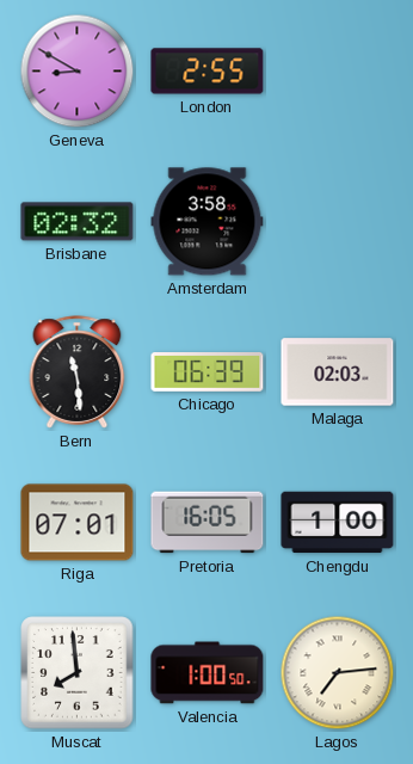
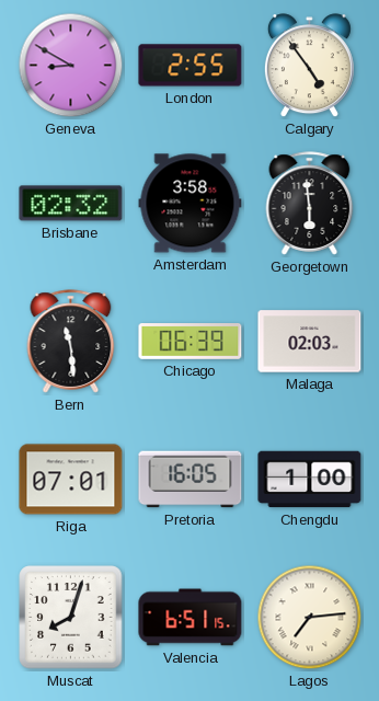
Calgary: none -> 4:54
Georgetown: none -> 5:59
Muscat: 7:59 -> 8:03
Valencia: 1:00 -> 6:51
